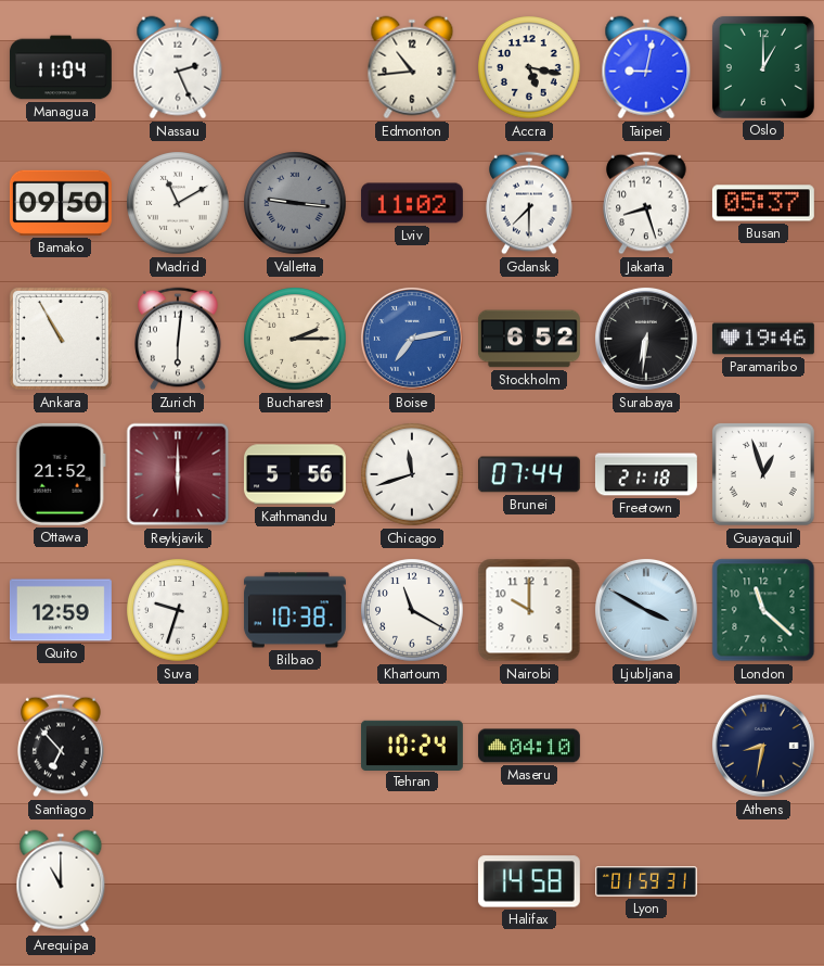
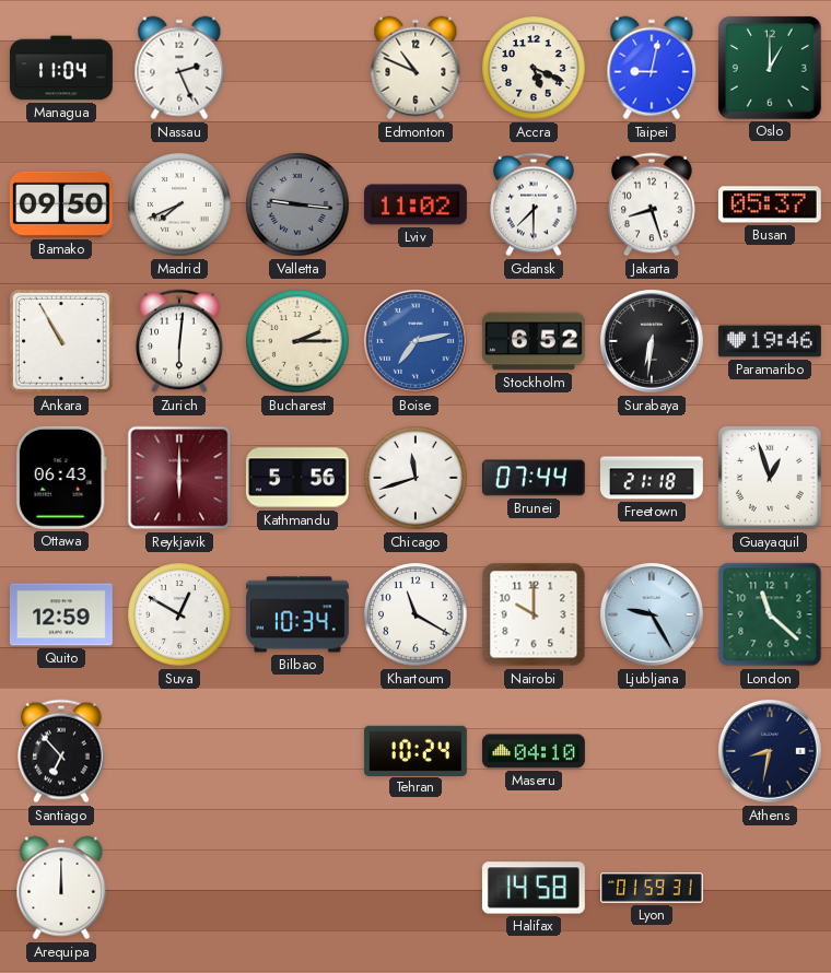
Edmonton: 10:44 -> 10:49
Accra: 5:17 -> 5:19
Madrid: 11:10 -> 7:41
Ottawa: 21:52 -> 06:43
Suva: 9:33 -> 12:50
Bilbao: 10:38 -> 10:34
Ljubljana: 3:50 -> 9:25
Arequipa: 11:00 -> 12:00
